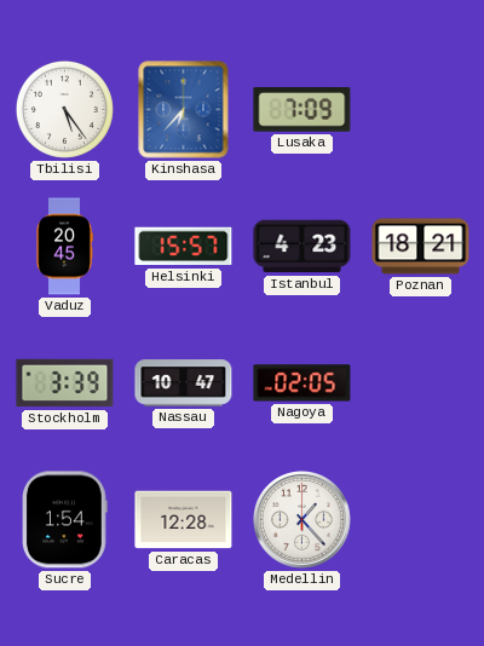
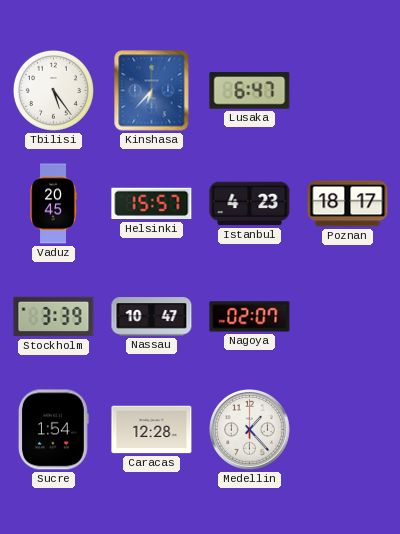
Lusaka: 7:09 -> 6:47
Poznan: 18:21 -> 18:17
Nagoya: 02:05 -> 02:07
